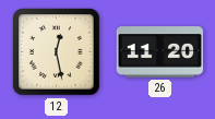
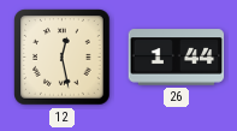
26: 11:20 -> 1:44
